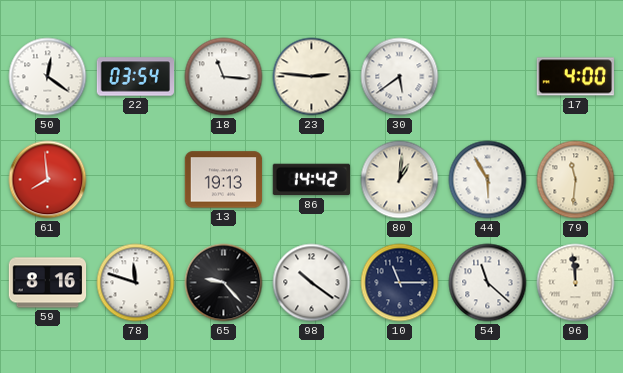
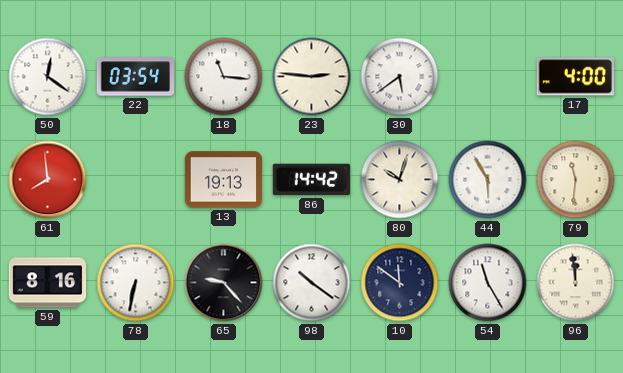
80: 1:01 -> 10:03
78: 11:48 -> 6:32
10: 11:15 -> 11:51
54: 11:22 -> 11:25
